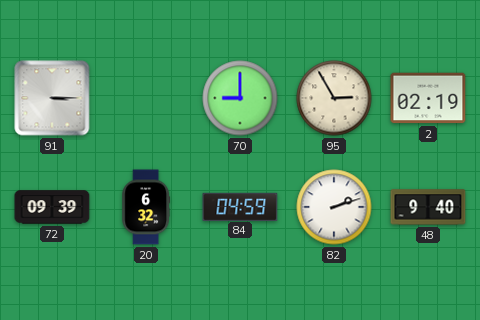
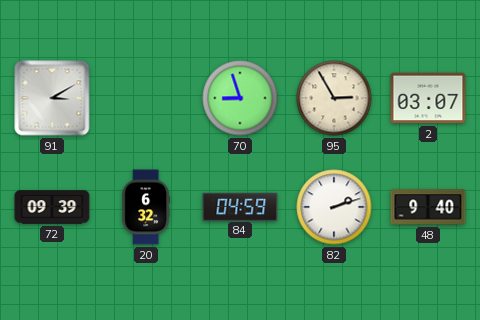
91: 3:15 -> 3:10
70: 9:00 -> 8:57
2: 02:19 -> 03:07
